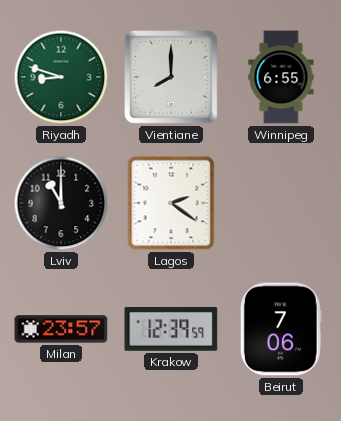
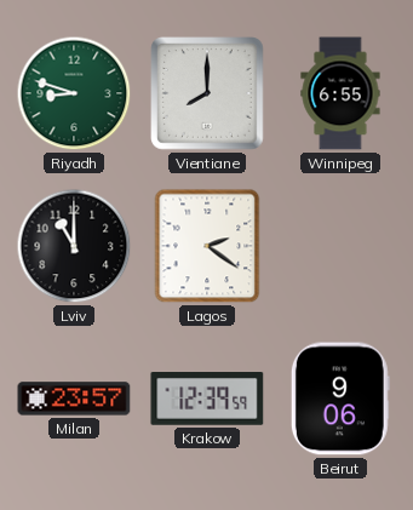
Beirut: 7:06 -> 9:06
